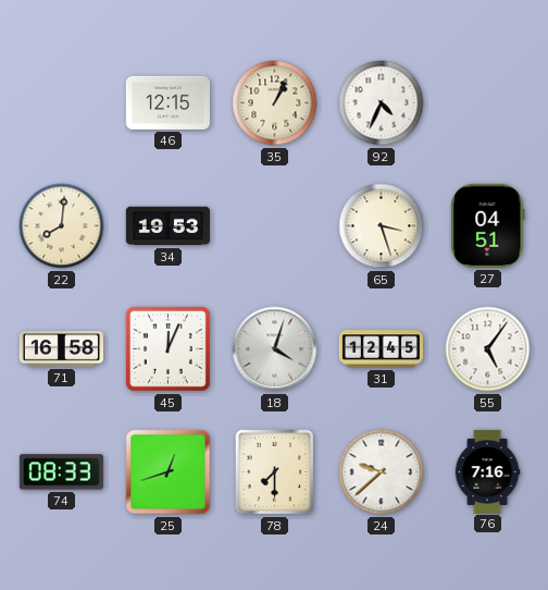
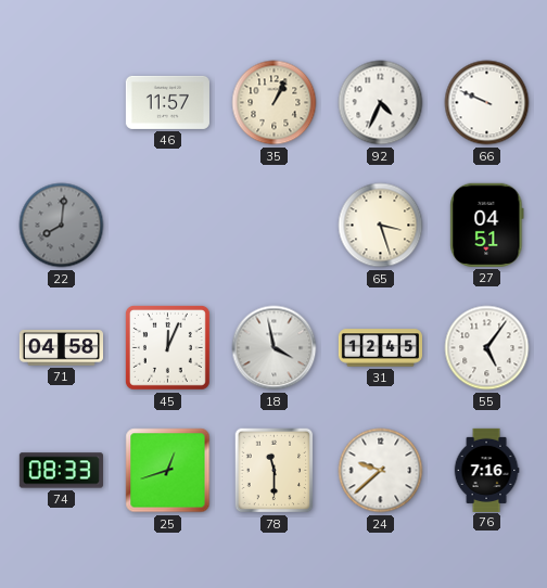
46: 12:15 -> 11:57
66: none -> 9:49
22 dial: cream -> grey
34: 19:53 -> none
71: 16:58 -> 04:58
18: 4:03 -> 3:58
78: 7:30 -> 11:30
